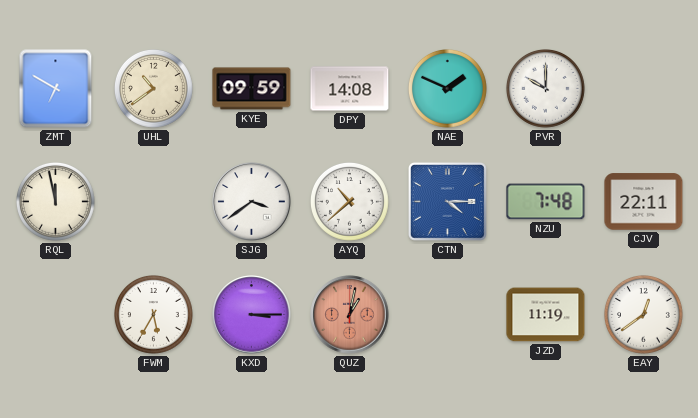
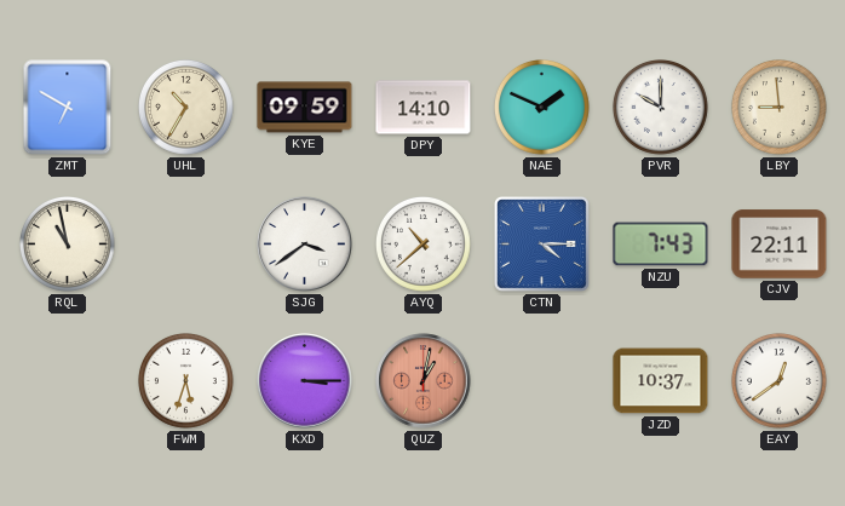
UHL: 10:39 -> 10:35
DPY: 14:08 -> 14:10
LBY: none -> 8:59
RQL: 11:58 -> 10:58
NZU: 7:48 -> 7:43
FWM: 5:35 -> 5:33
JZD: 11:19 -> 10:37
